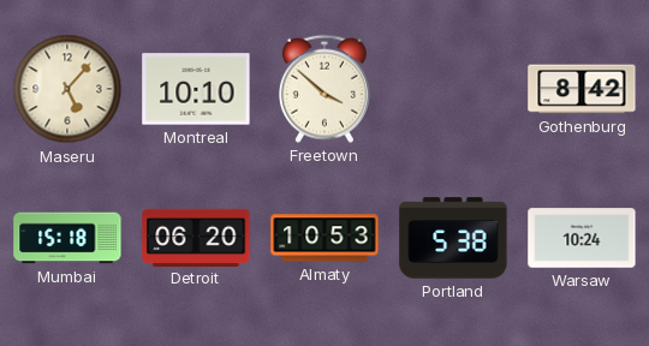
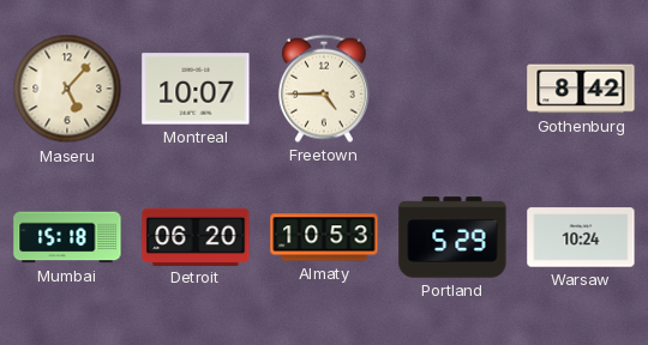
Montreal: 10:10 -> 10:07
Freetown: 3:52 -> 4:45
Portland: 5:38 -> 5:29
